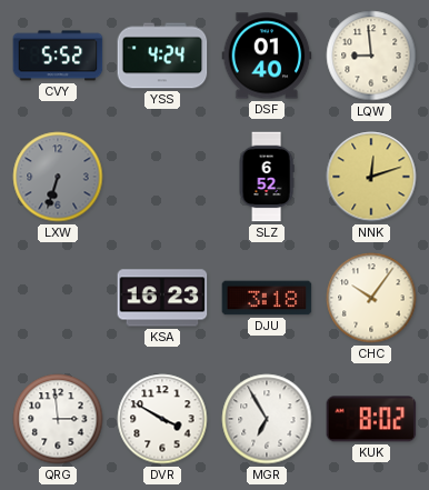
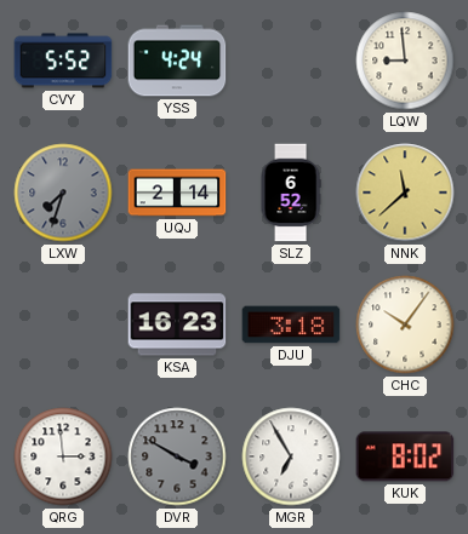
DSF: 01:40 -> none
LXW: 6:33 -> 7:33
UQJ: none -> 2:14
NNK: 12:12 -> 11:38
DVR dial: white -> grey
